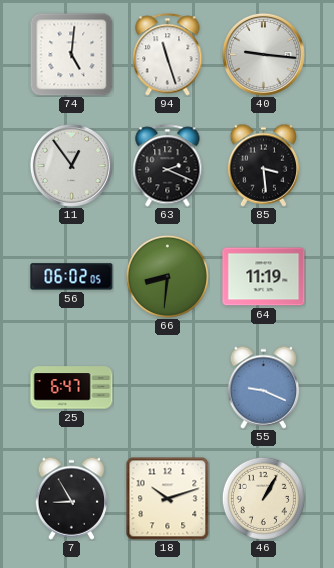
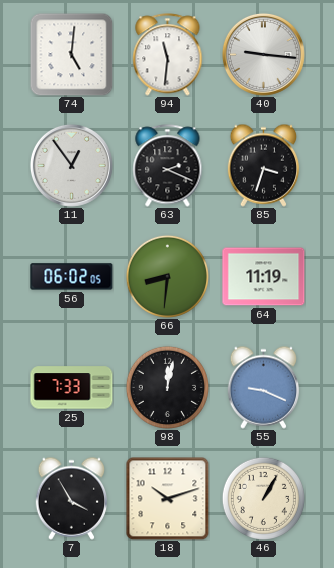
94: 11:27 -> 11:31
85: 3:29 -> 3:33
25: 6:47 -> 7:33
98: none -> 12:02
7: 8:55 -> 3:55
